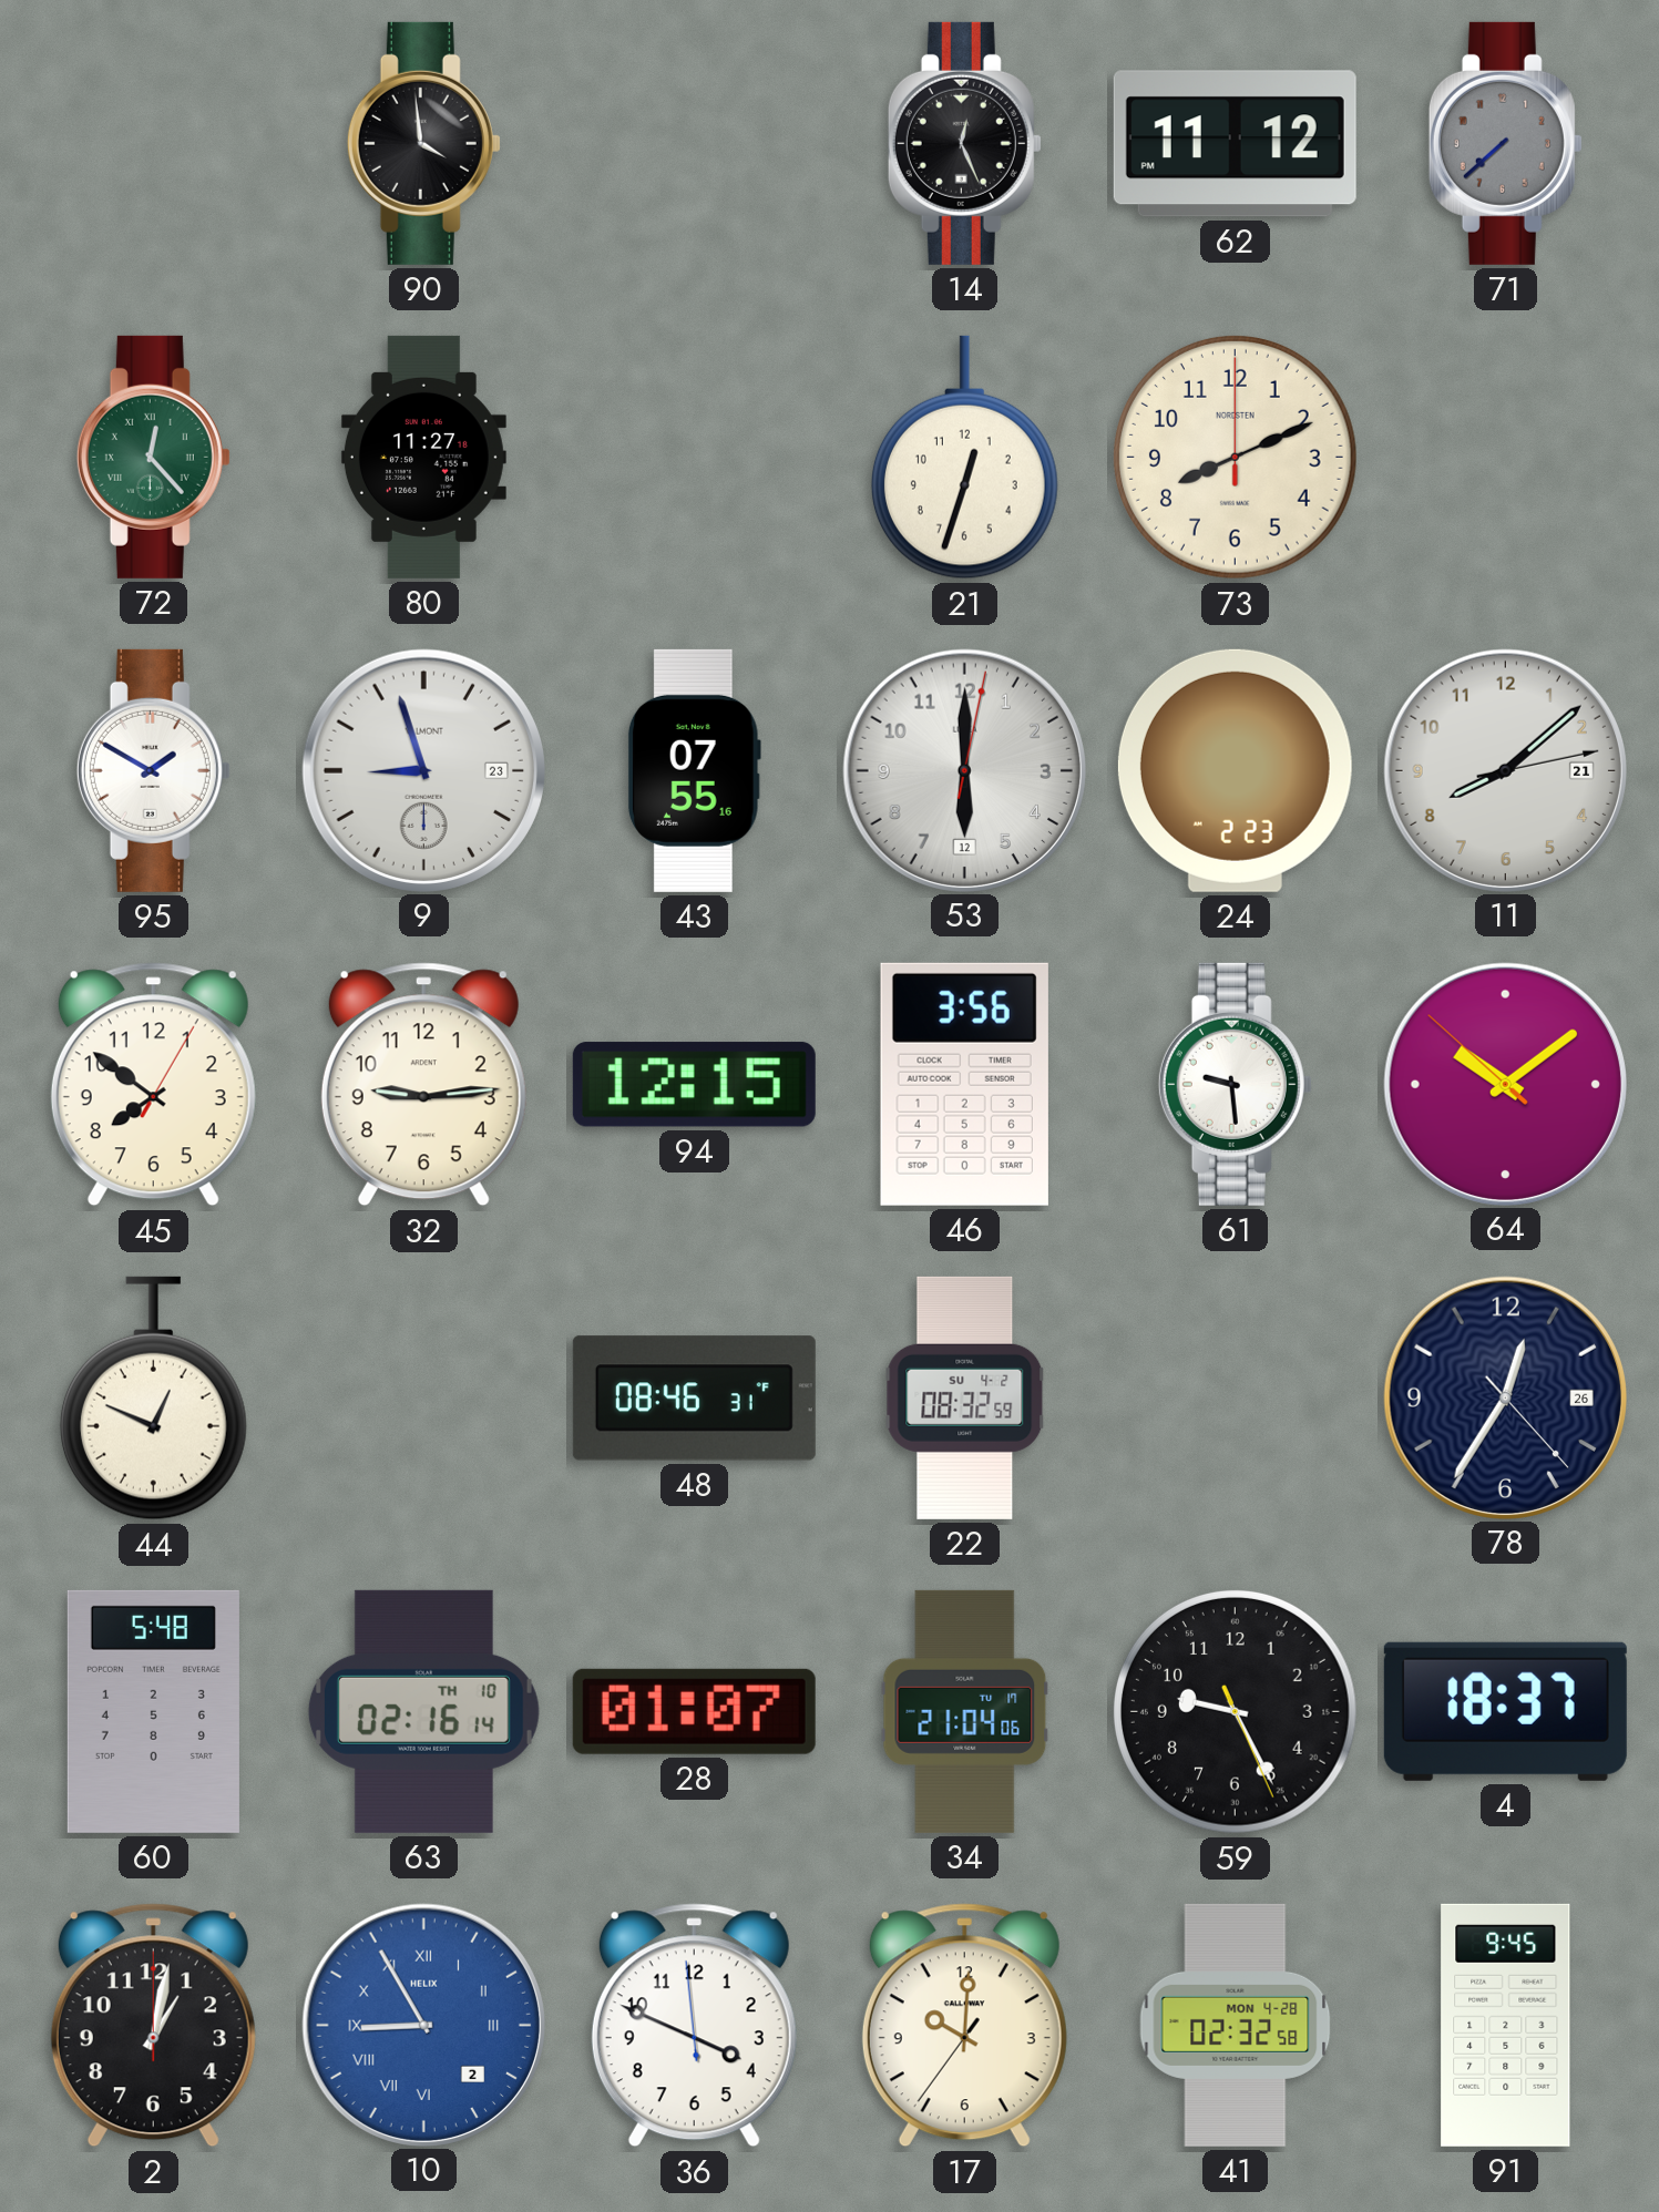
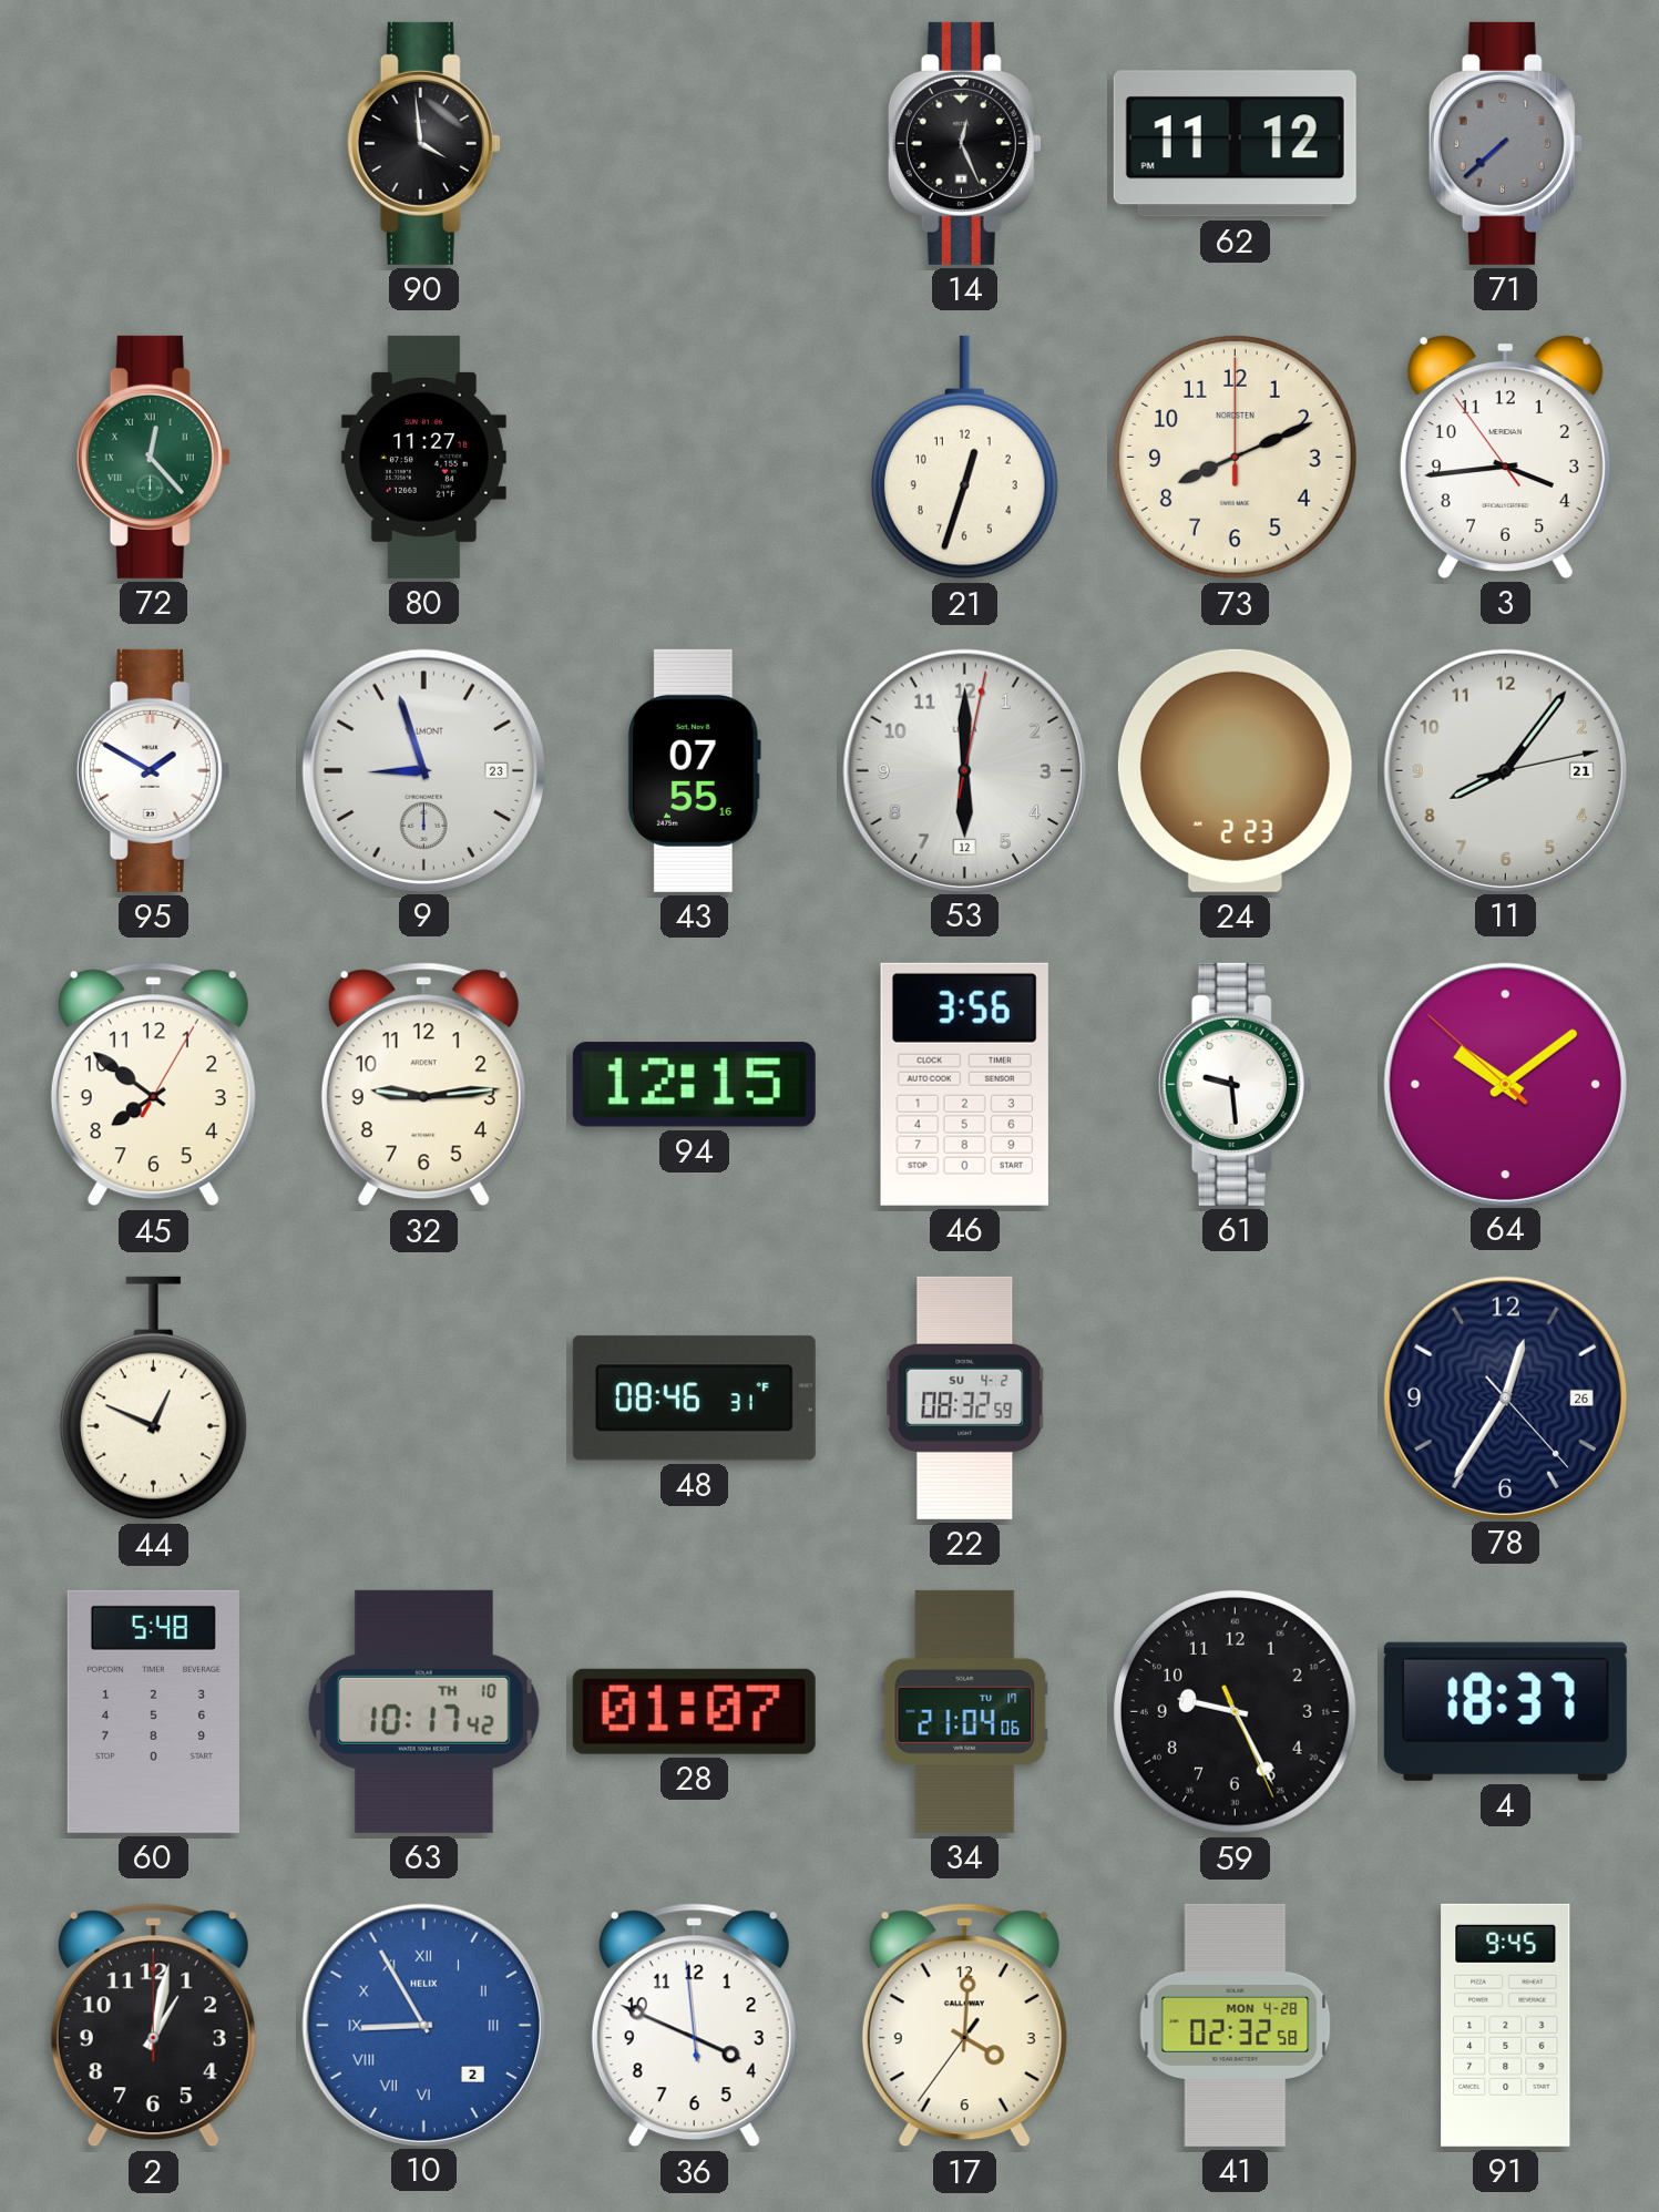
3: none -> 3:43
11: 8:08 -> 8:06
63: 02:16 -> 10:17
17: 10:00 -> 4:00
